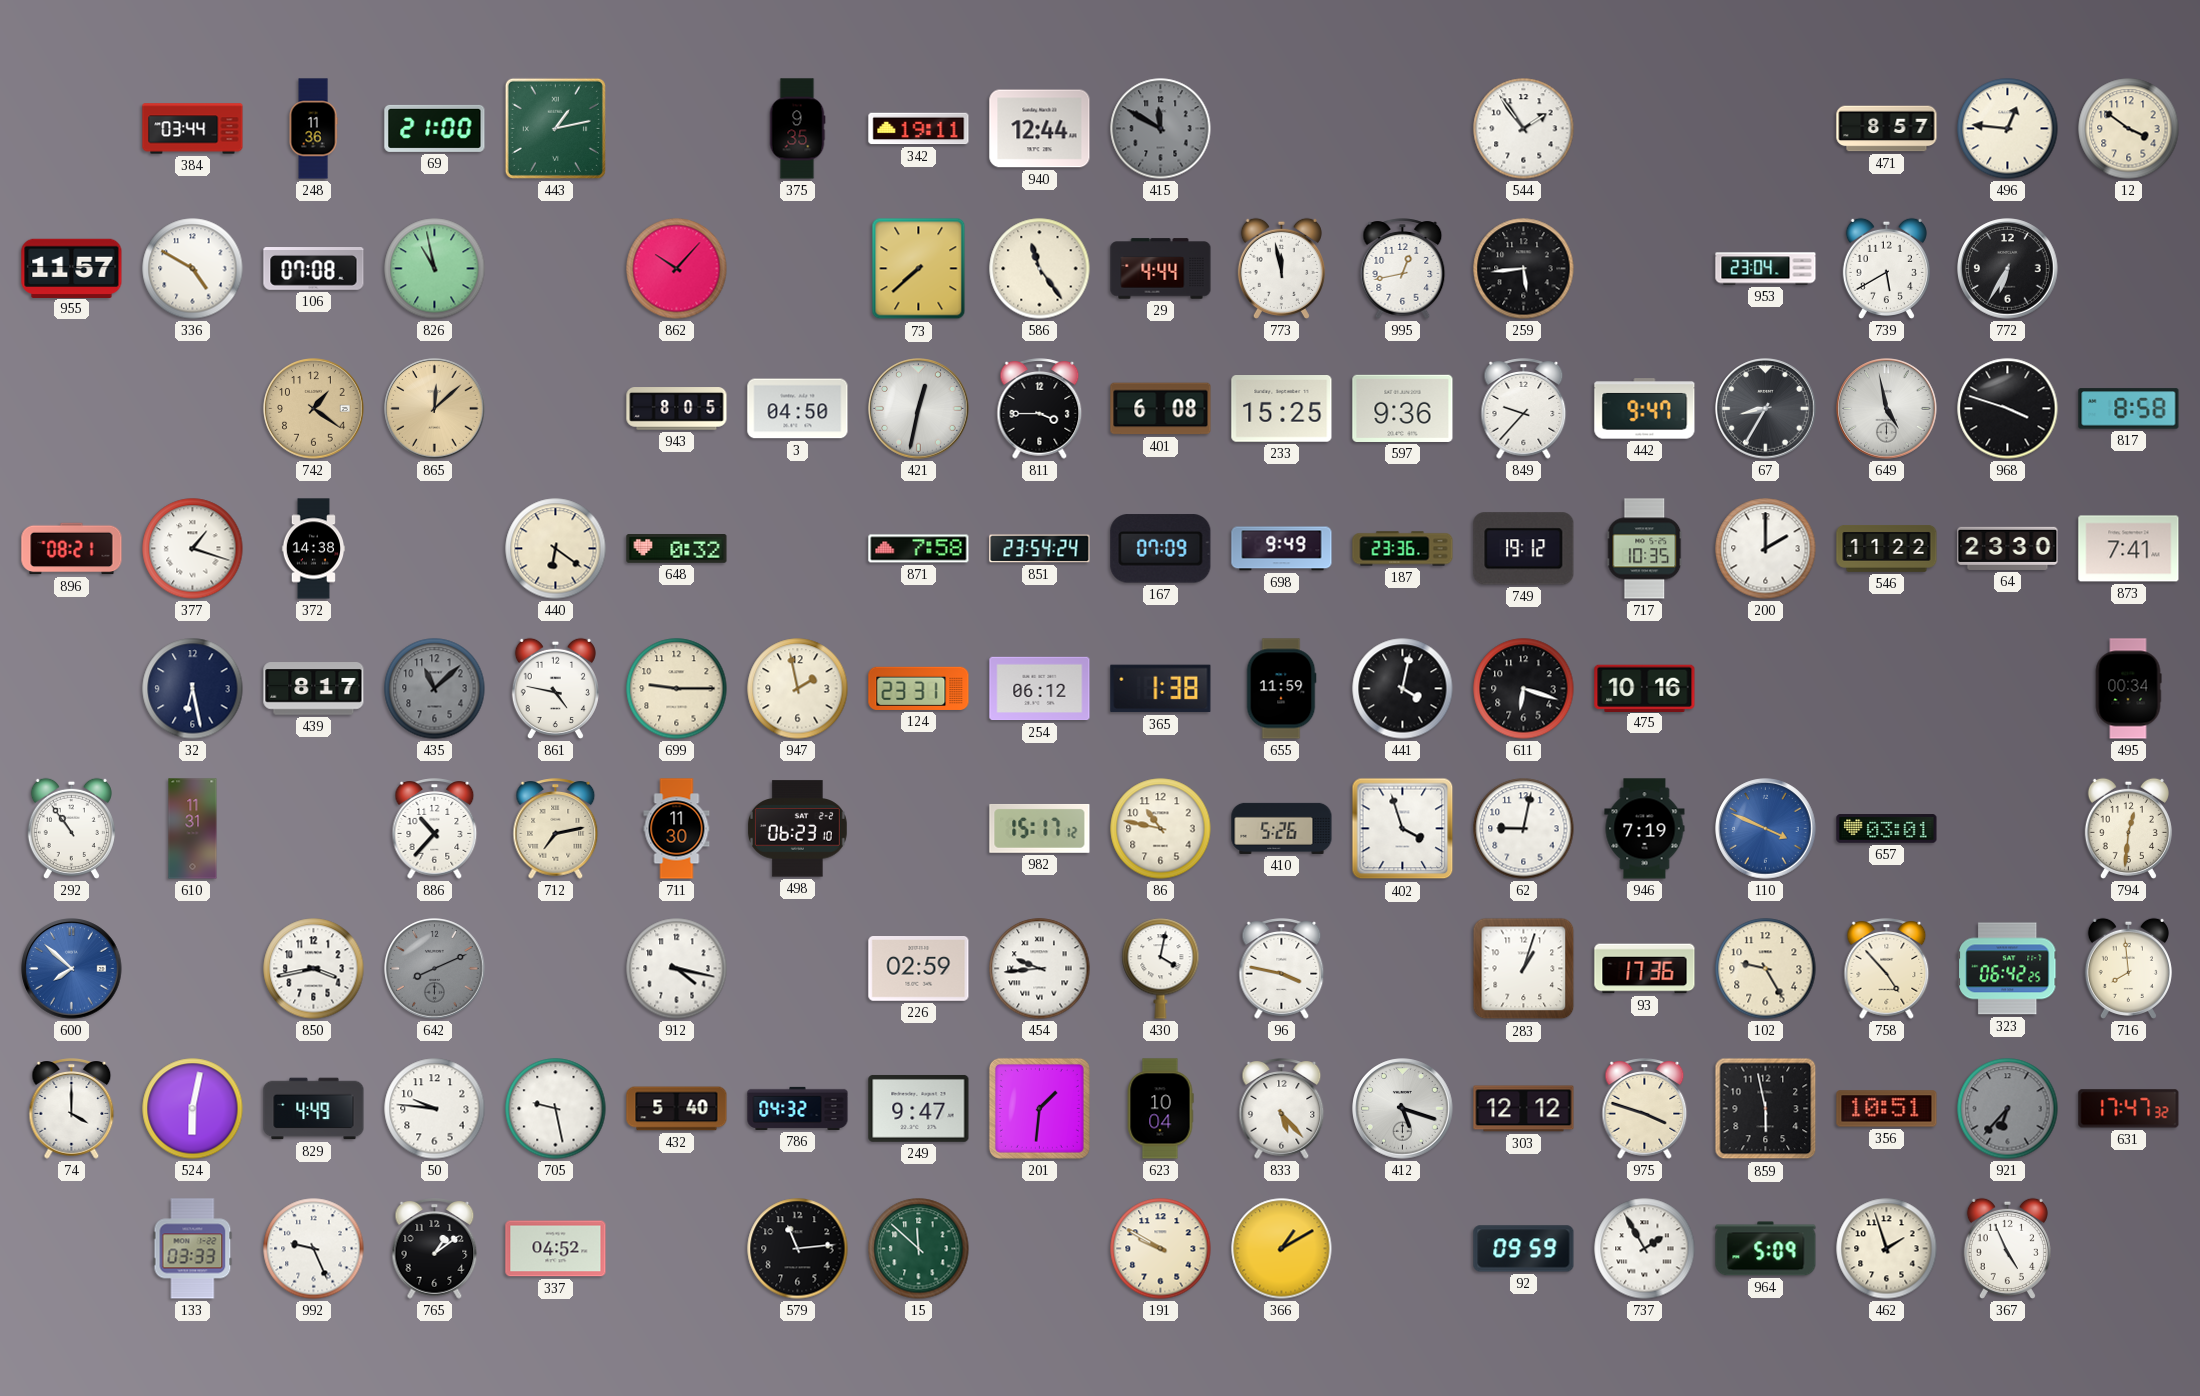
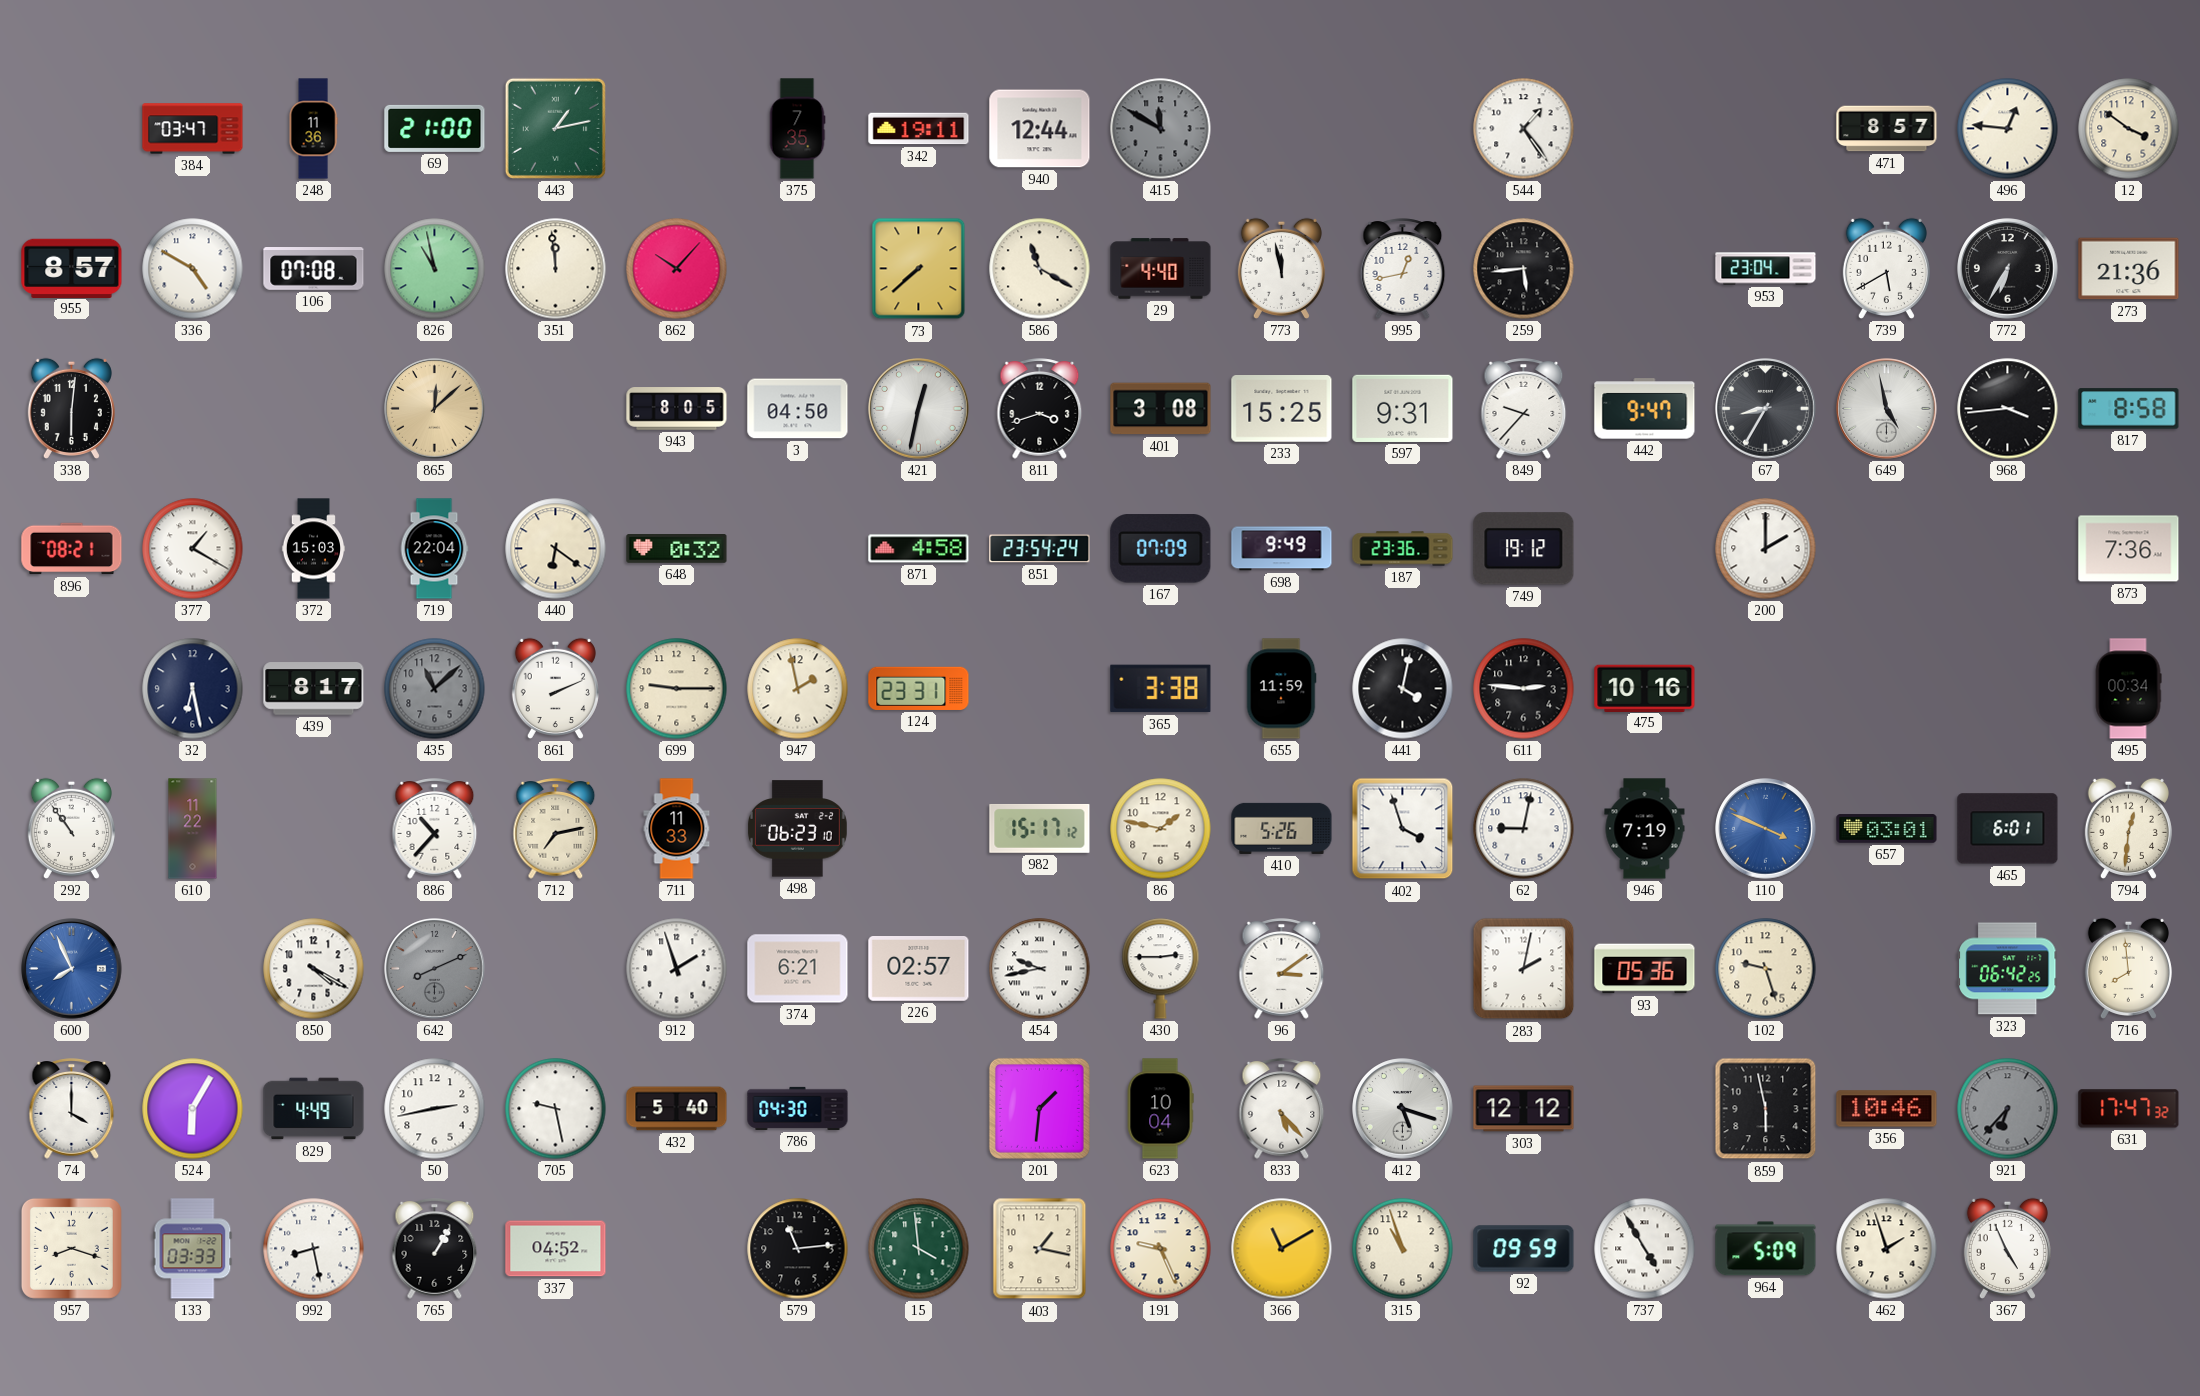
384: 03:44 -> 03:47
375: 9:35 -> 7:35
544: 1:54 -> 1:24
955: 11:57 -> 8:57
351: none -> 11:59
586: 11:24 -> 11:20
29: 4:44 -> 4:40
273: none -> 21:36
338: none -> 6:01
742: 1:21 -> none
811: 3:45 -> 3:42
401: 6:08 -> 3:08
597: 9:36 -> 9:31
968: 3:48 -> 3:44
377: 1:18 -> 1:20
372: 14:38 -> 15:03
719: none -> 22:04
871: 7:58 -> 4:58
717: 10:35 -> none
546: 11:22 -> none
64: 23:30 -> none
873: 7:41 -> 7:36
861: 4:47 -> 2:11
254: 06:12 -> none
365: 1:38 -> 3:38
611: 6:18 -> 2:46
610: 11:31 -> 11:22
711: 11:30 -> 11:33
86: 10:47 -> 1:47
465: none -> 6:01
600: 7:52 -> 7:56
850: 3:43 -> 4:20
912: 4:17 -> 1:57
374: none -> 6:21
226: 02:59 -> 02:57
454: 9:44 -> 9:43
430: 4:02 -> 2:45
96: 3:47 -> 3:09
283: 1:03 -> 2:02
93: 17:36 -> 05:36
102: 9:25 -> 9:27
758: 4:53 -> none
524: 6:02 -> 6:05
50: 9:46 -> 2:43
786: 04:32 -> 04:30
249: 9:47 -> none
975: 3:48 -> none
356: 10:51 -> 10:46
957: none -> 8:18
992: 9:26 -> 8:28
765: 1:09 -> 1:05
15: 11:52 -> 3:59
403: none -> 1:17
191: 9:50 -> 9:26
366: 1:10 -> 11:10
315: none -> 10:57
737: 1:55 -> 4:55
